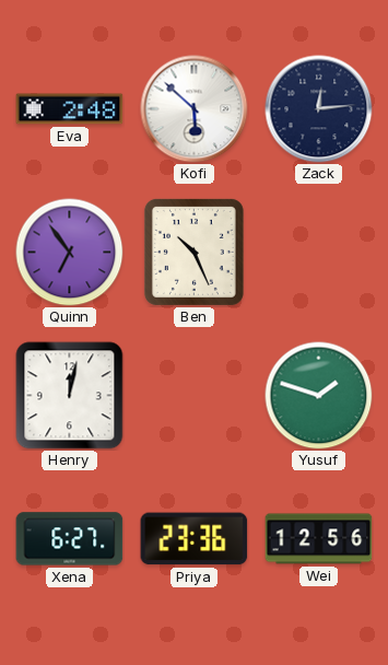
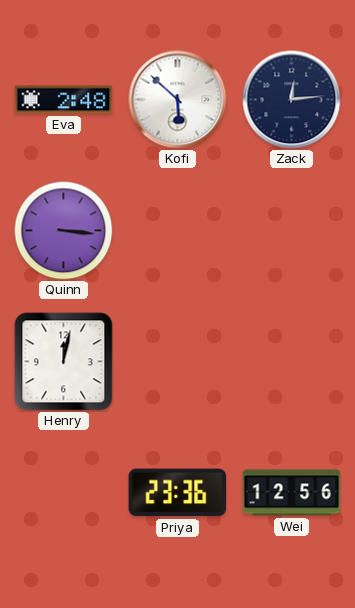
Quinn: 6:54 -> 3:16
Ben: 10:26 -> none
Yusuf: 1:48 -> none
Xena: 6:27 -> none
